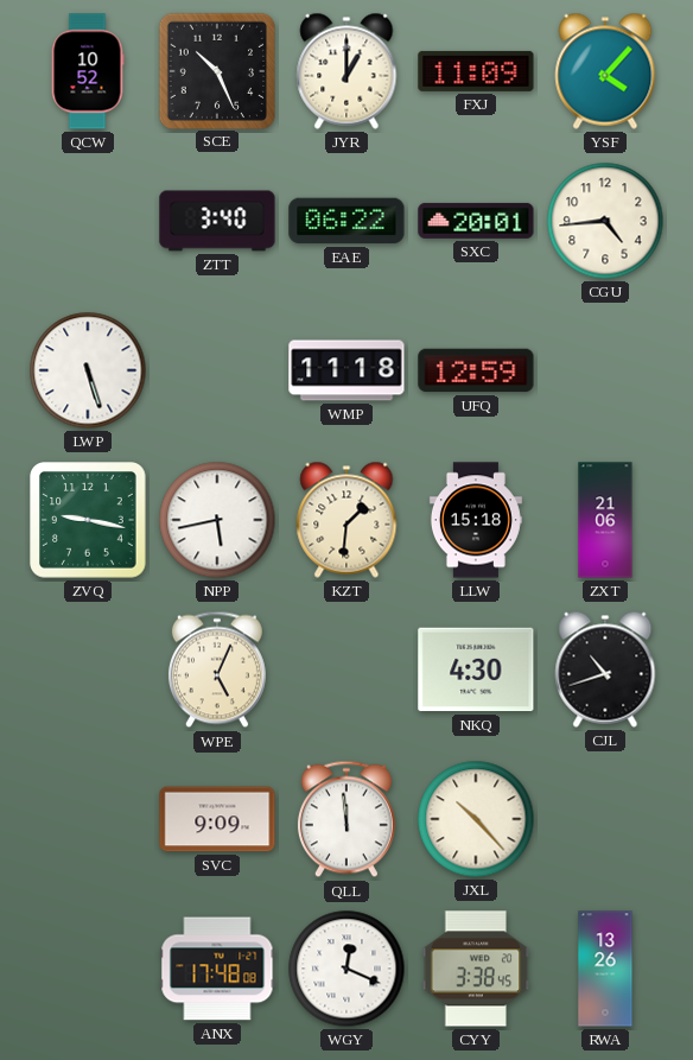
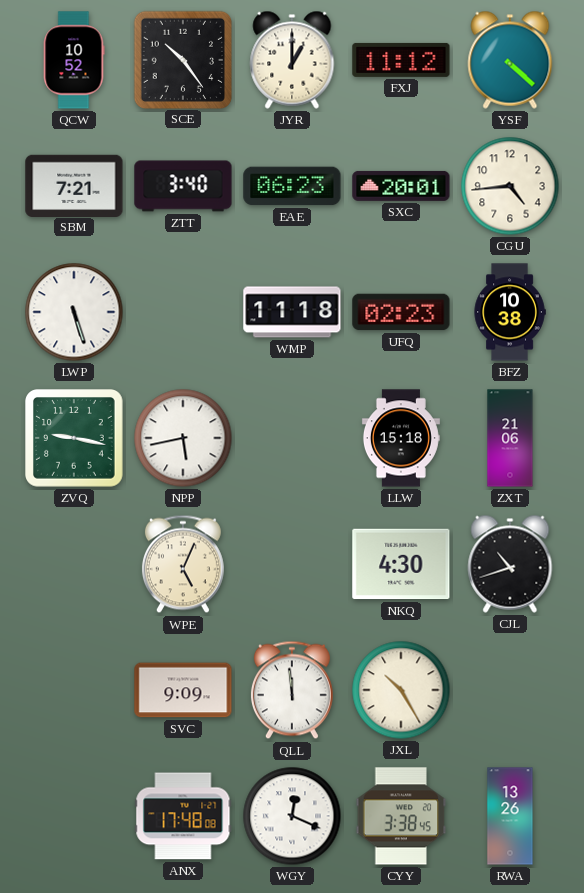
SCE: 10:26 -> 10:24
FXJ: 11:09 -> 11:12
YSF: 4:07 -> 4:22
SBM: none -> 7:21
EAE: 06:22 -> 06:23
UFQ: 12:59 -> 02:23
BFZ: none -> 10:38
KZT: 1:31 -> none
JXL: 10:23 -> 10:25
